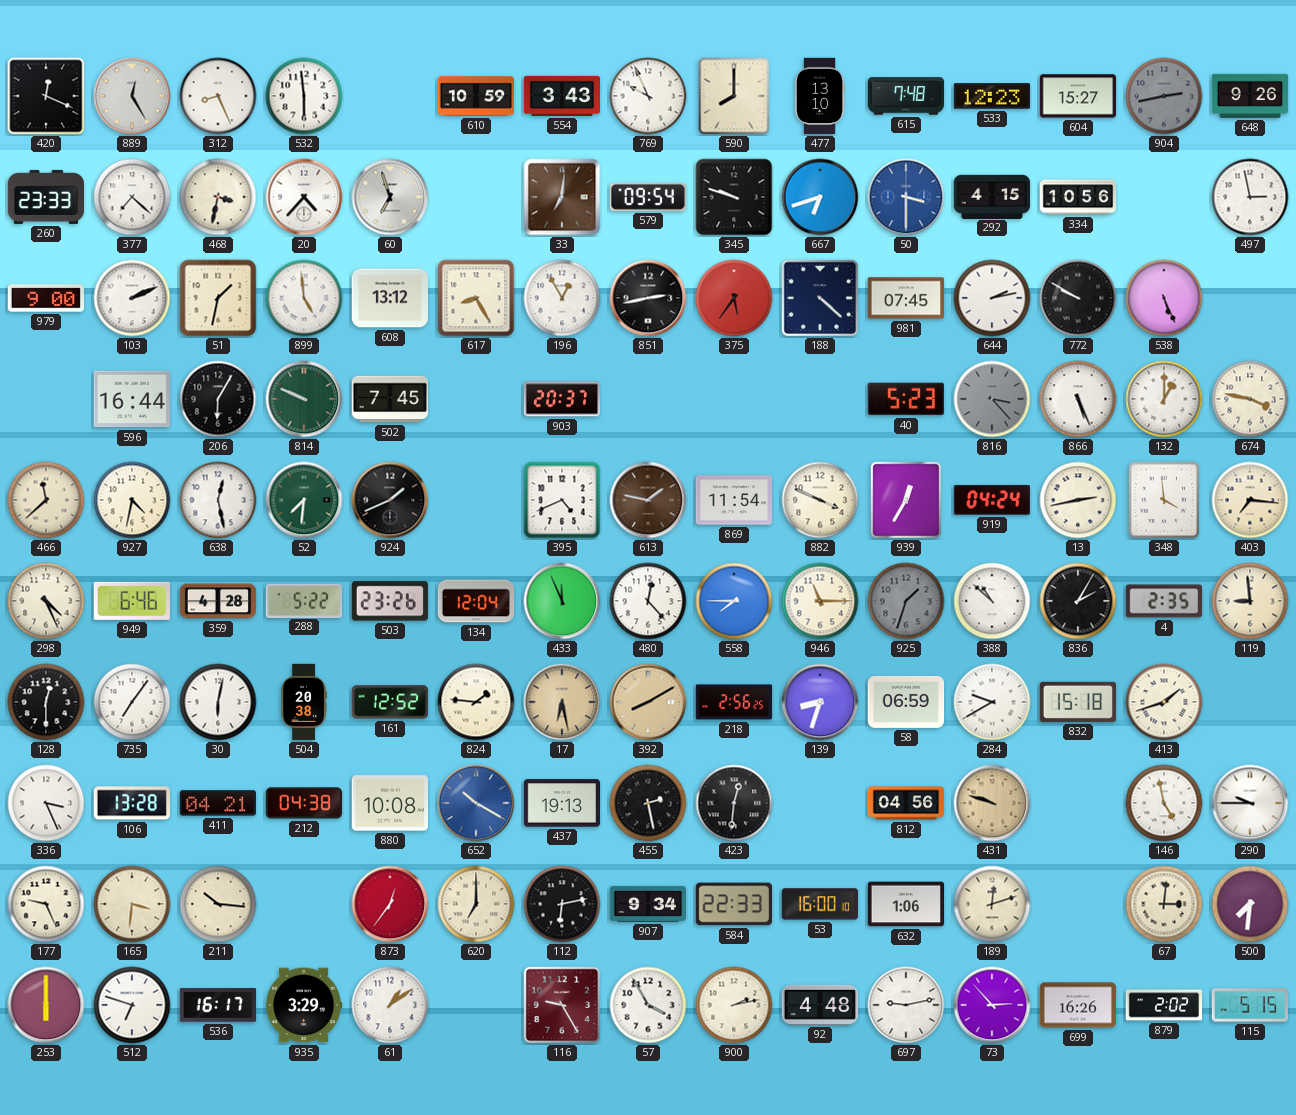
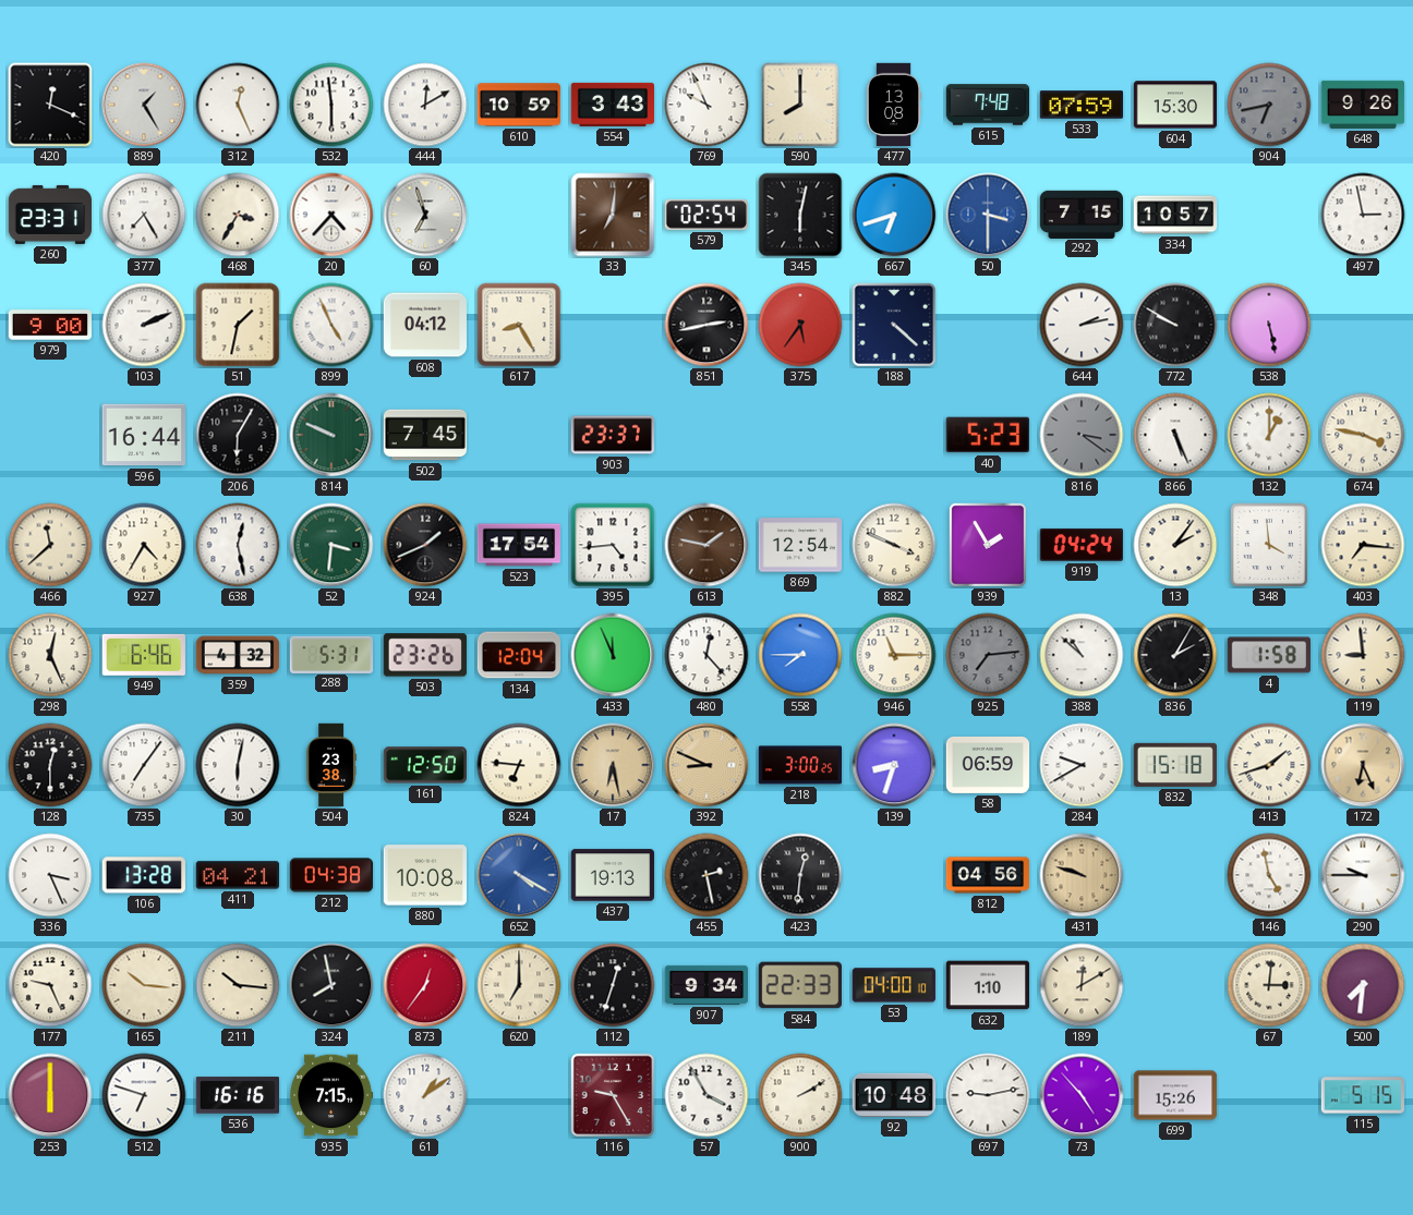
889: 12:25 -> 1:25
312: 8:26 -> 12:26
444: none -> 12:10
477: 13:10 -> 13:08
533: 12:23 -> 07:59
604: 15:27 -> 15:30
904: 2:43 -> 6:43
260: 23:33 -> 23:31
377: 7:22 -> 7:25
468: 3:32 -> 3:35
579: 09:54 -> 02:54
345: 9:48 -> 6:02
292: 4:15 -> 7:15
334: 10:56 -> 10:57
899: 4:59 -> 4:56
608: 13:12 -> 04:12
196: 12:55 -> none
981: 07:45 -> none
538: 5:26 -> 5:28
903: 20:37 -> 23:37
816: 3:23 -> 3:21
927: 4:32 -> 4:35
52: 7:31 -> 3:31
523: none -> 17:54
395: 4:41 -> 4:44
869: 11:54 -> 12:54
939: 12:35 -> 1:55
13: 2:43 -> 2:06
298: 4:26 -> 12:26
359: 4:28 -> 4:32
288: 5:22 -> 5:31
925: 1:33 -> 7:14
4: 2:35 -> 1:58
504: 20:38 -> 23:38
161: 12:52 -> 12:50
824: 1:46 -> 6:46
392: 8:10 -> 8:49
218: 2:56 -> 3:00
172: none -> 6:26
652: 10:20 -> 4:20
165: 3:31 -> 10:16
324: none -> 7:58
112: 6:13 -> 12:33
53: 16:00 -> 04:00
632: 1:06 -> 1:10
189: 12:12 -> 12:10
536: 16:17 -> 16:16
935: 3:29 -> 7:15
900: 2:13 -> 2:10
92: 4:48 -> 10:48
73: 2:53 -> 4:53
699: 16:26 -> 15:26
879: 2:02 -> none
